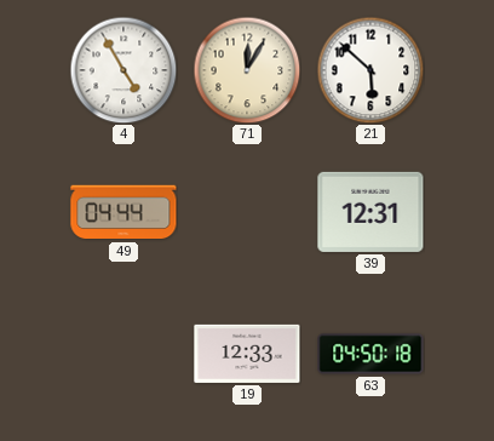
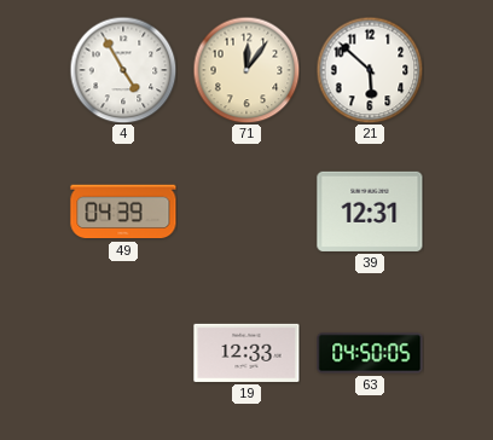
71: 12:05 -> 12:06
49: 04:44 -> 04:39
63: 04:50:18 -> 04:50:05
